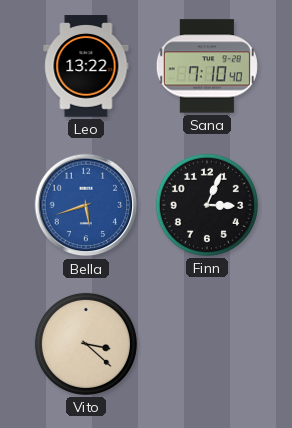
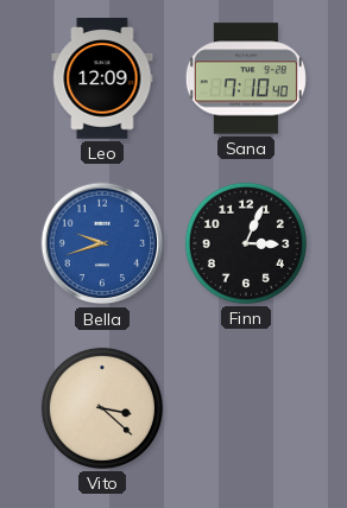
Leo: 13:22 -> 12:09
Bella: 5:42 -> 9:42
